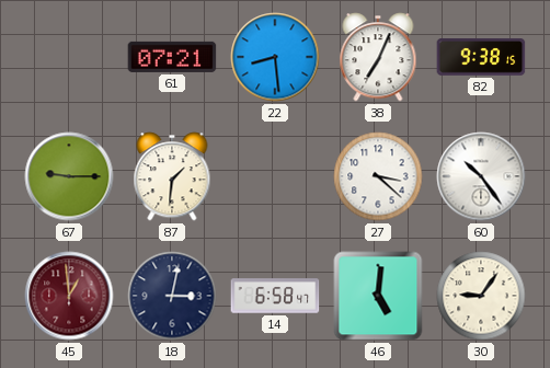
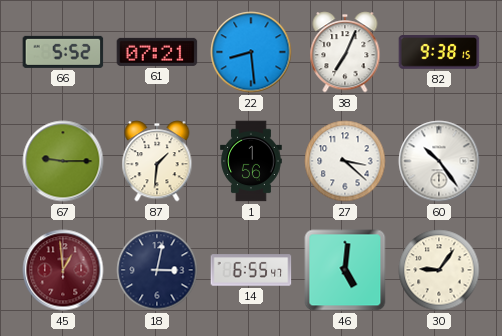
66: none -> 5:52
1: none -> 1:56
14: 6:58 -> 6:55
